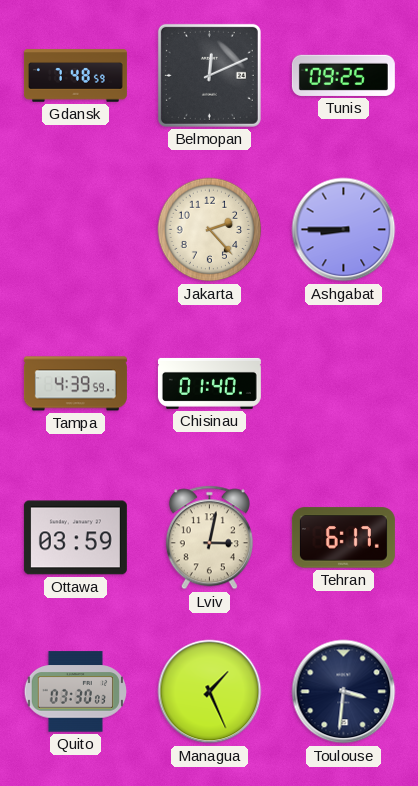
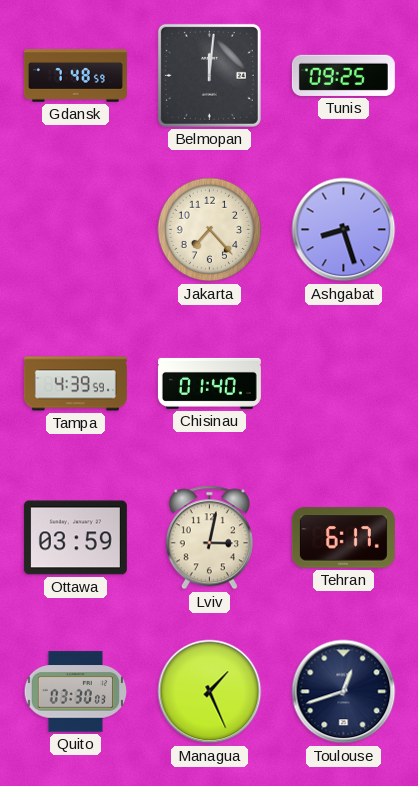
Belmopan: 12:11 -> 12:01
Jakarta: 2:23 -> 7:23
Ashgabat: 8:45 -> 8:27
Toulouse: 3:31 -> 12:42
